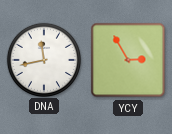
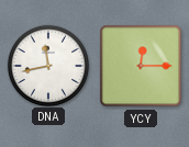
YCY: 2:55 -> 12:15
